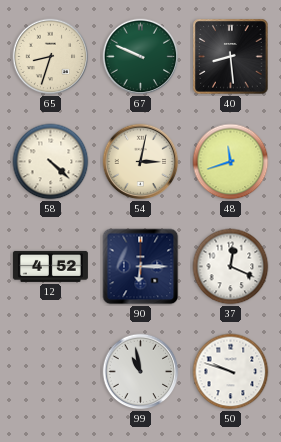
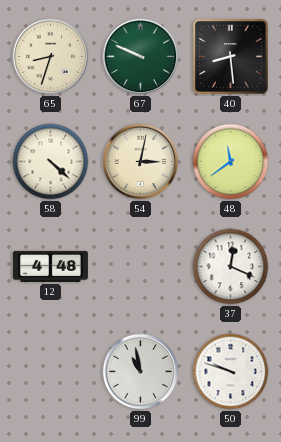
48: 11:42 -> 11:39
12: 4:52 -> 4:48
90: 6:15 -> none
